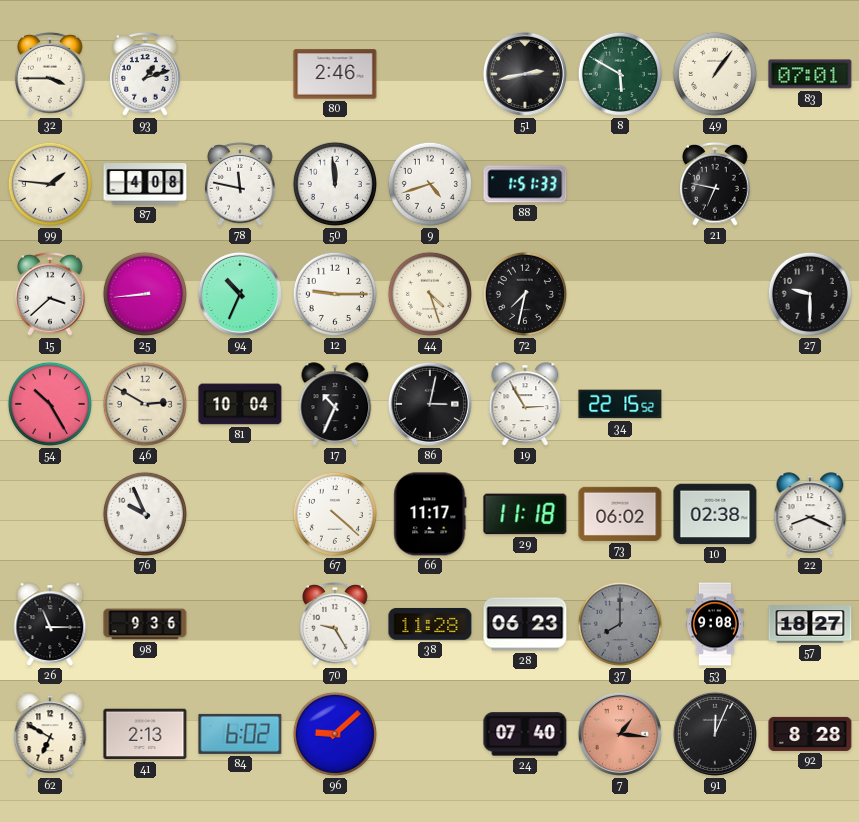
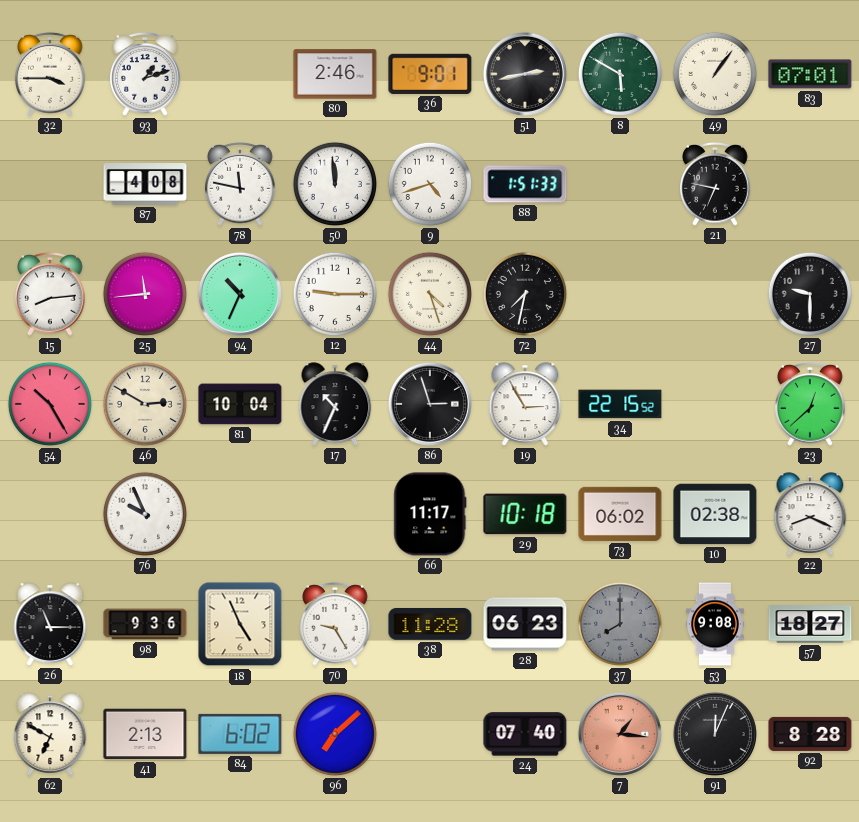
36: none -> 9:01
99: 1:46 -> none
15: 3:38 -> 8:14
25: 8:44 -> 11:44
86: 3:02 -> 2:57
23: none -> 12:38
67: 4:22 -> none
29: 11:18 -> 10:18
18: none -> 4:56
96: 9:08 -> 7:08
